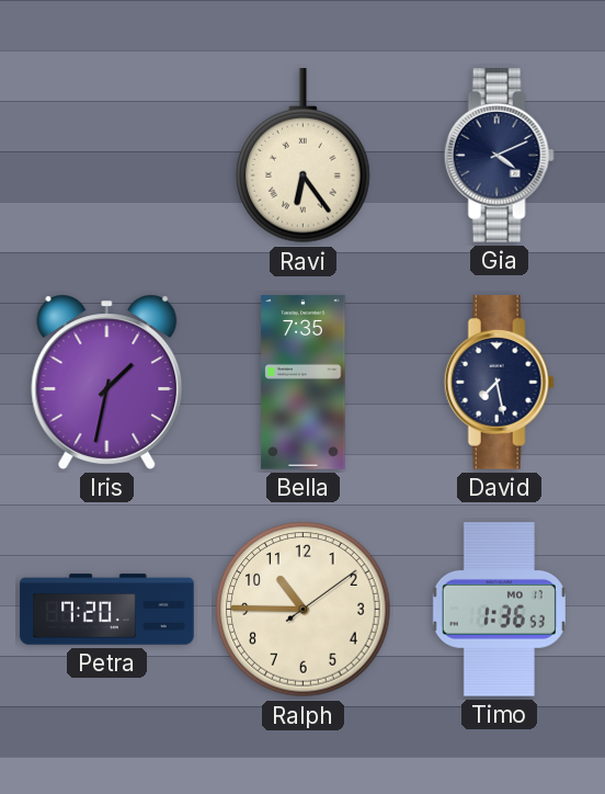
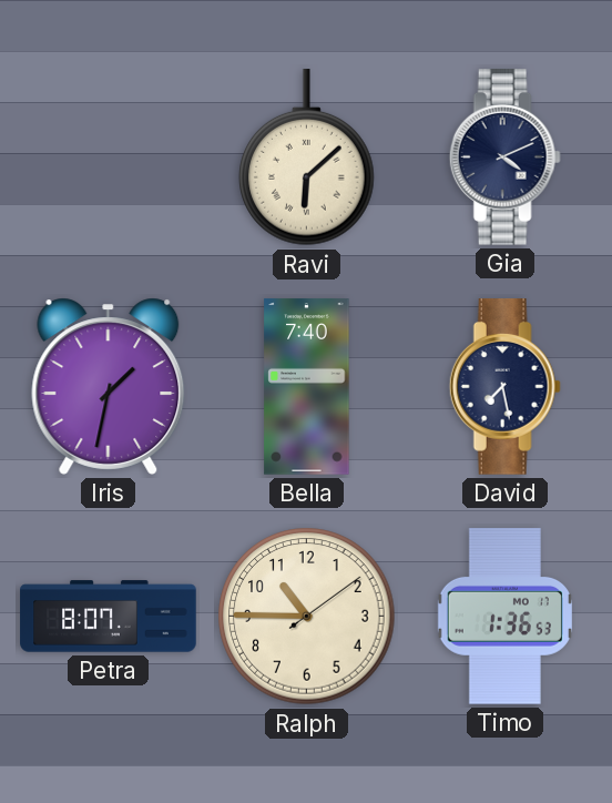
Ravi: 6:24 -> 6:08
Bella: 7:35 -> 7:40
Petra: 7:20 -> 8:07
